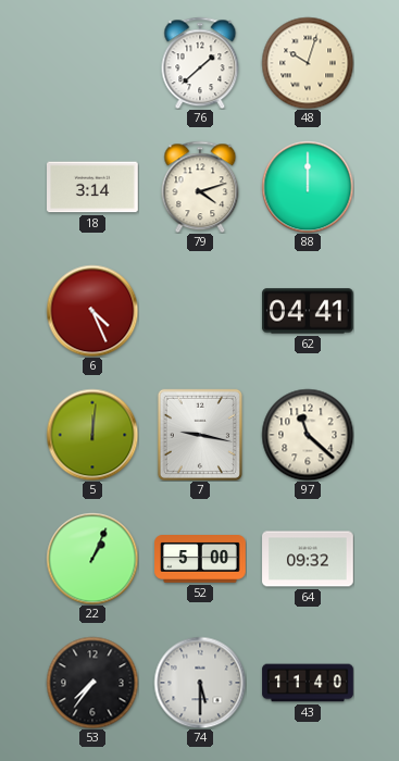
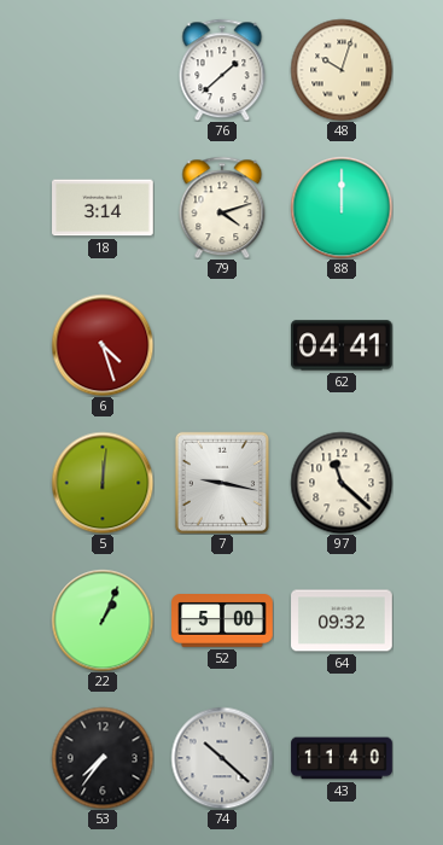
6: 4:26 -> 4:27
74: 5:30 -> 10:22
